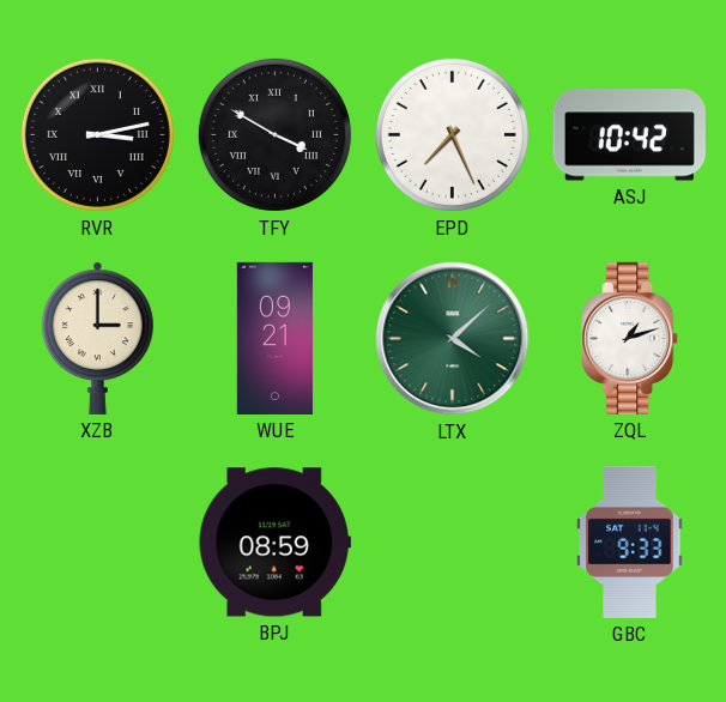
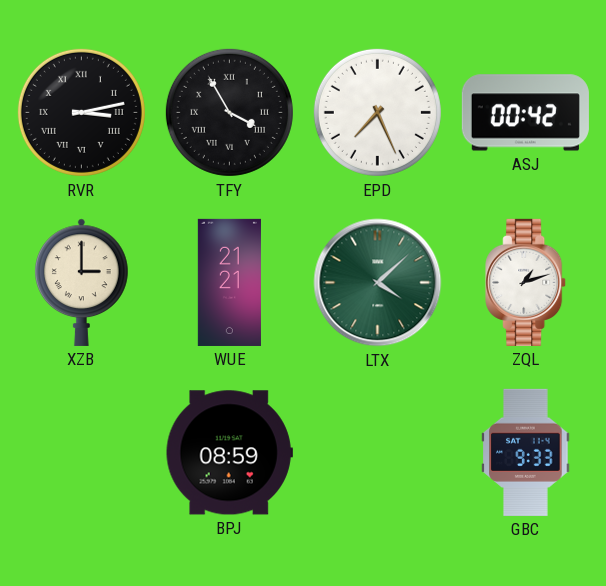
TFY: 3:50 -> 3:55
ASJ: 10:42 -> 00:42
WUE: 09:21 -> 21:21
